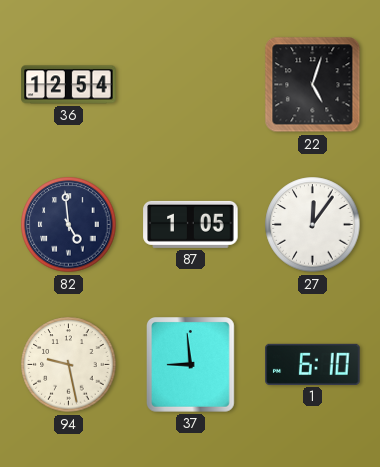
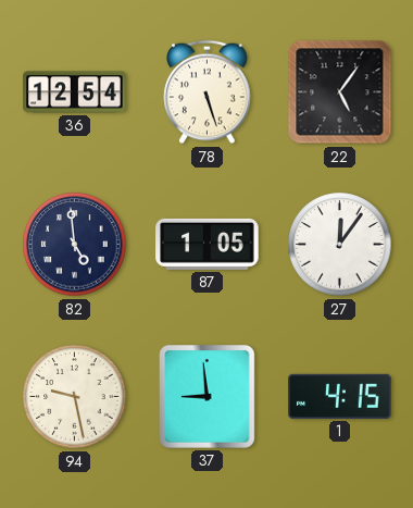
78: none -> 5:27
22: 5:03 -> 5:06
1: 6:10 -> 4:15
